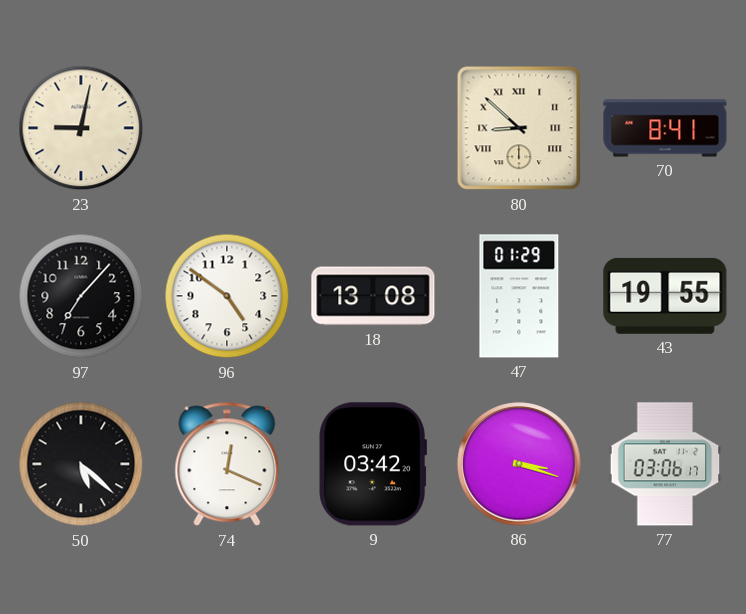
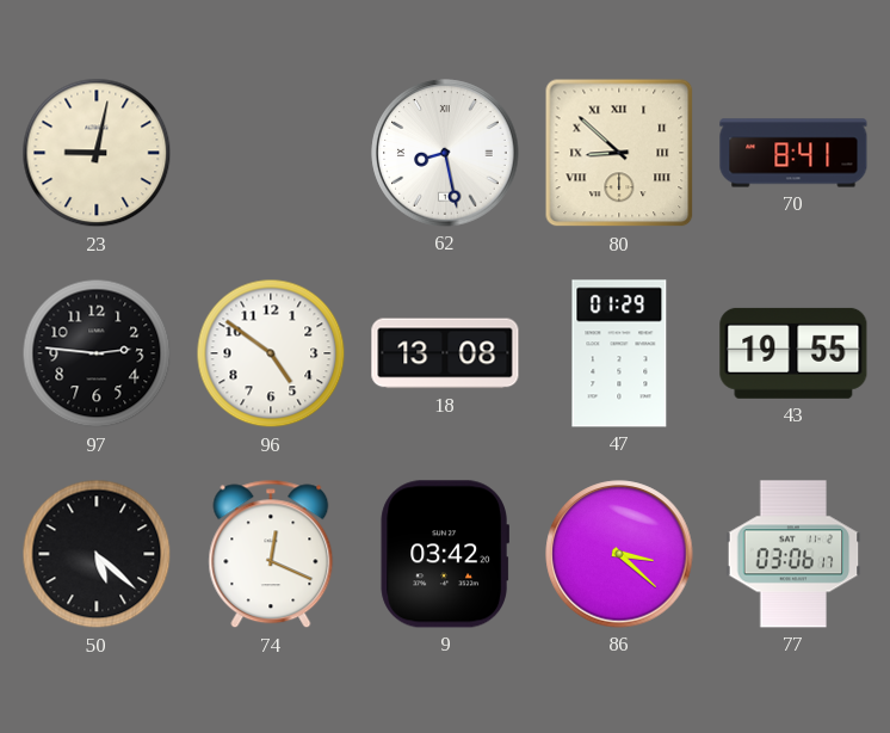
62: none -> 8:28
97: 7:07 -> 2:46
86: 3:18 -> 3:22
